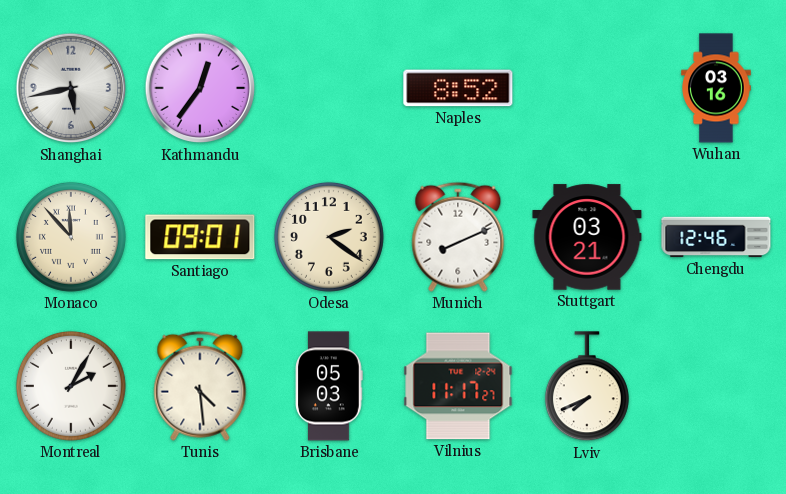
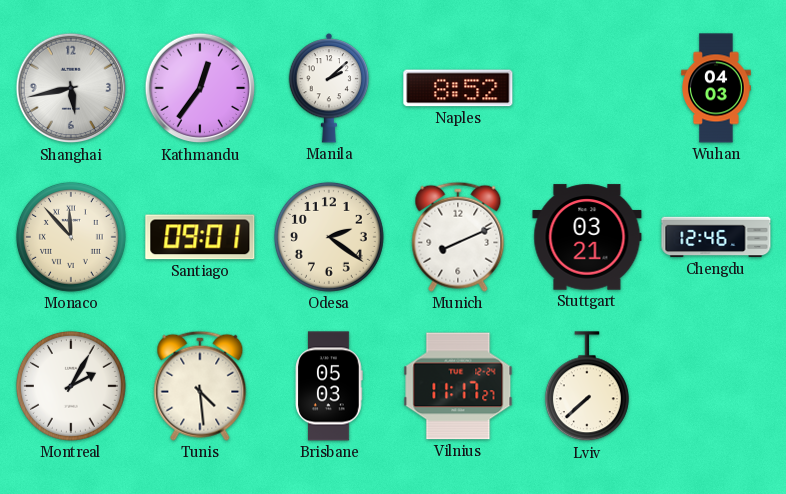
Manila: none -> 2:08
Wuhan: 03:16 -> 04:03
Lviv: 7:41 -> 7:38
